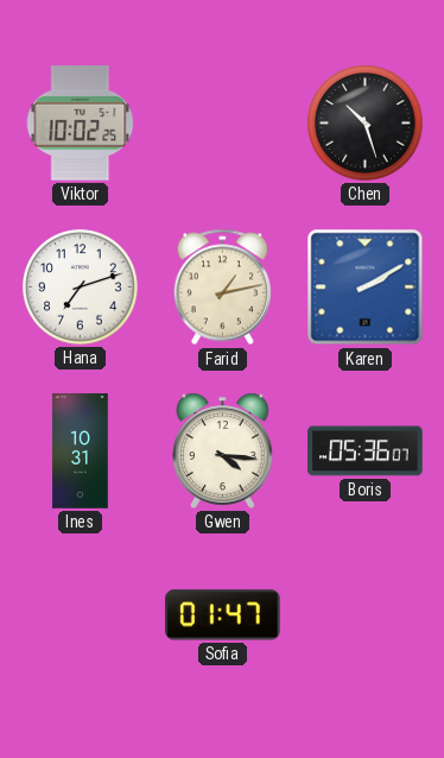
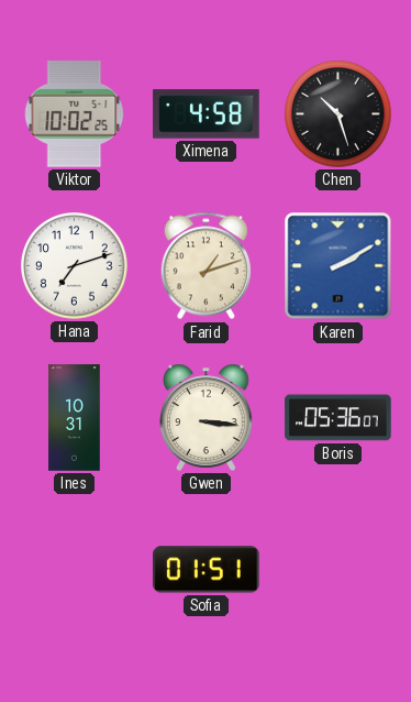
Ximena: none -> 4:58
Farid: 1:13 -> 1:12
Gwen: 4:16 -> 3:16
Sofia: 01:47 -> 01:51
